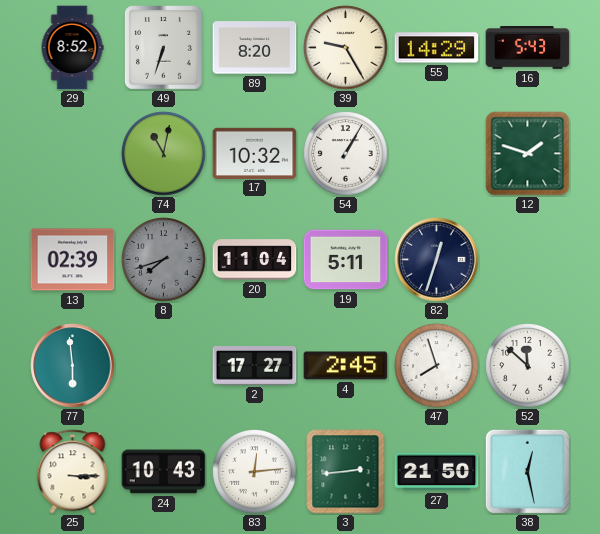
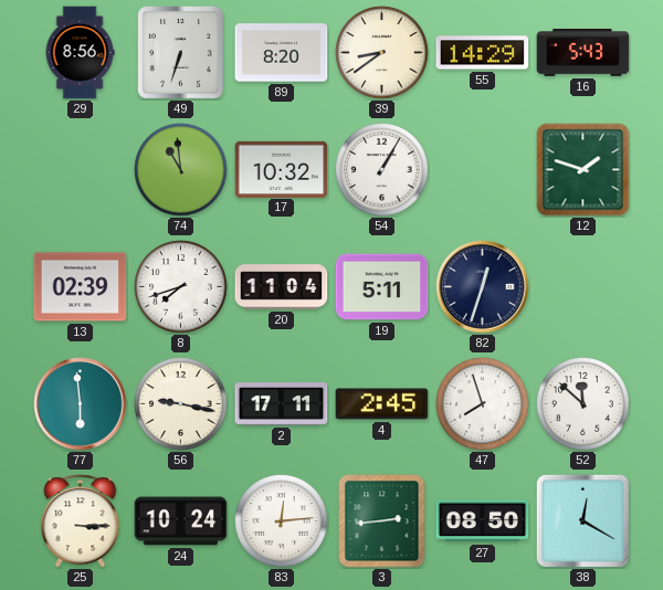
29: 8:52 -> 8:56
39: 9:25 -> 8:39
74: 11:02 -> 10:59
8 dial: grey -> white
56: none -> 9:17
2: 17:27 -> 17:11
24: 10:43 -> 10:24
27: 21:50 -> 08:50
38: 12:28 -> 12:20
